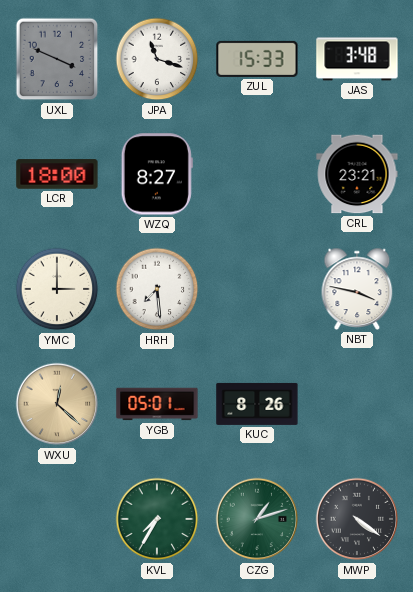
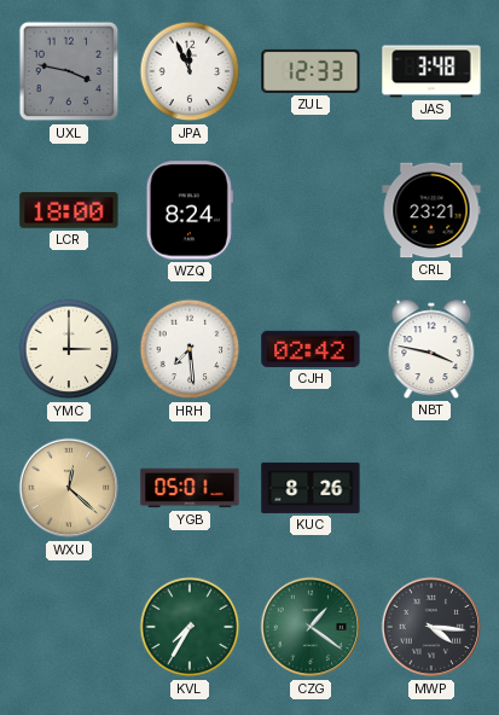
UXL: 3:49 -> 3:47
JPA: 11:18 -> 11:56
ZUL: 15:33 -> 12:33
WZQ: 8:27 -> 8:24
CJH: none -> 02:42
CZG: 1:12 -> 1:21
MWP: 4:21 -> 4:16
